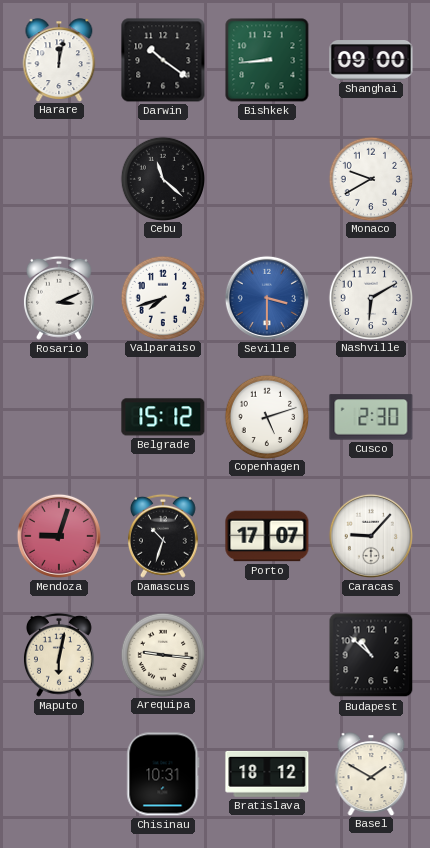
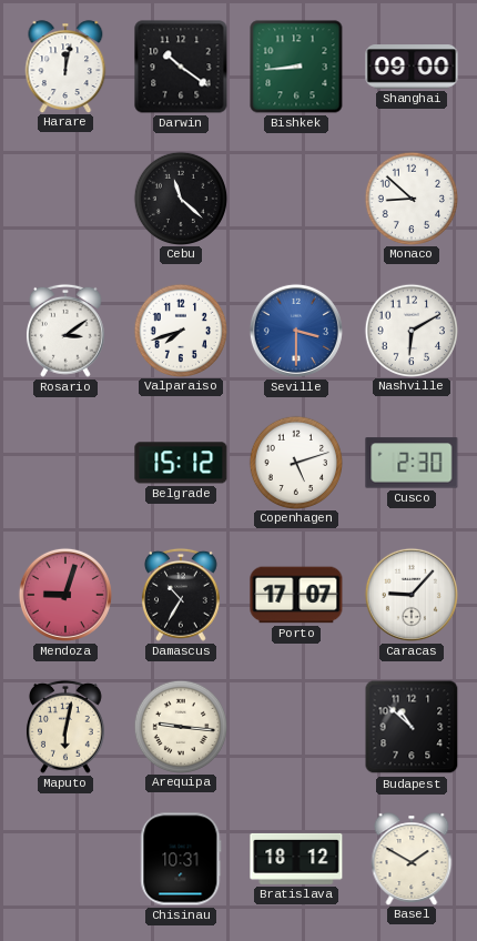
Monaco: 9:40 -> 8:52
Rosario: 3:11 -> 3:09
Damascus: 10:33 -> 10:35
